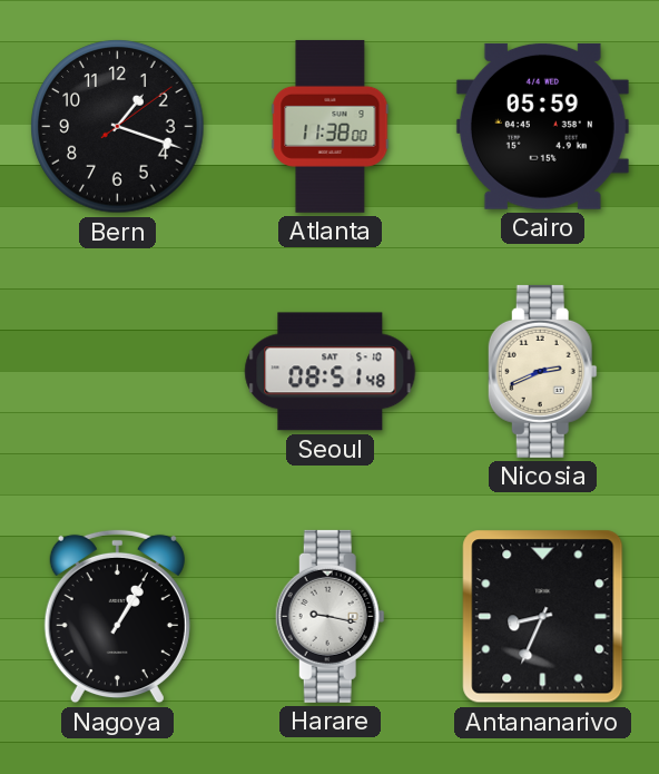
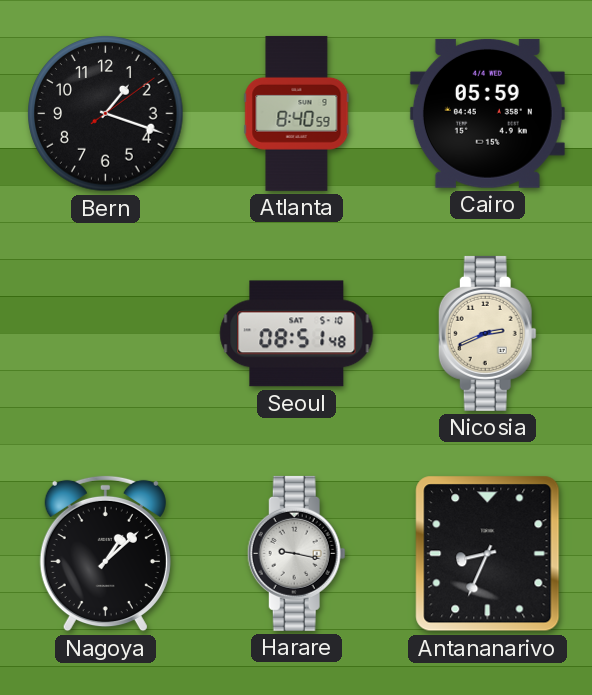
Atlanta: 11:38 -> 8:40
Nagoya: 1:05 -> 1:08
